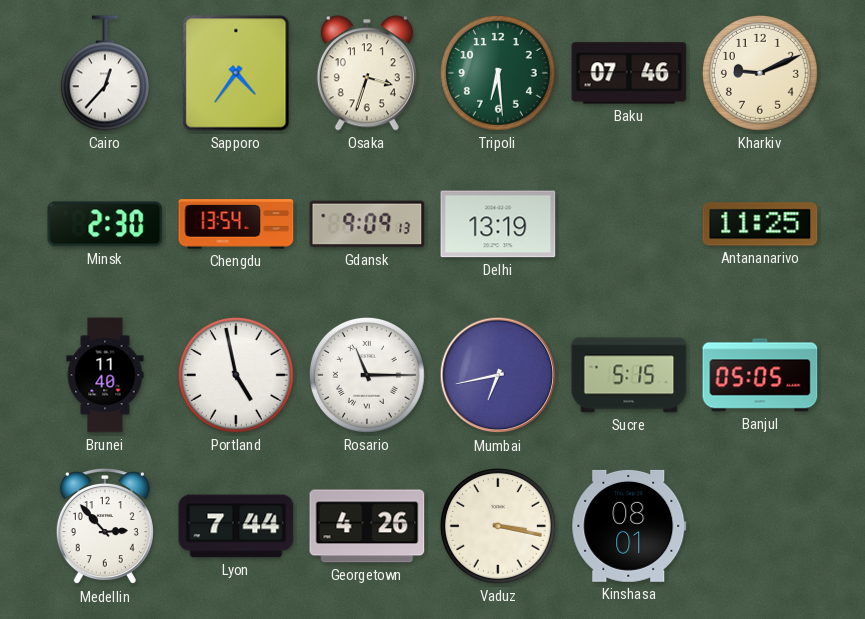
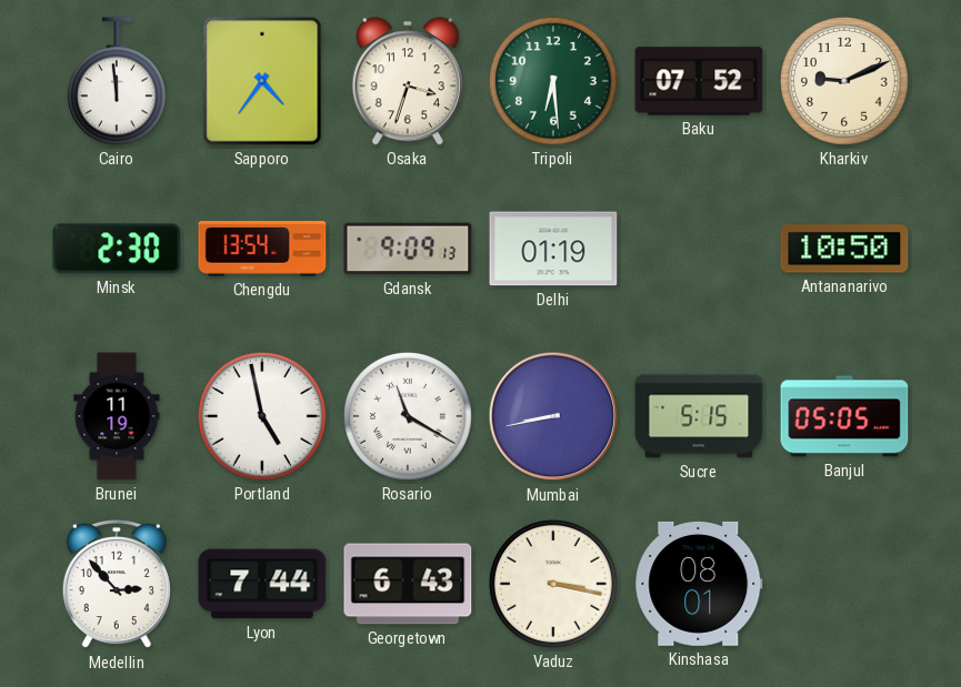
Cairo: 12:37 -> 11:59
Baku: 07:46 -> 07:52
Delhi: 13:19 -> 01:19
Antananarivo: 11:25 -> 10:50
Brunei: 11:40 -> 11:19
Rosario: 11:15 -> 11:20
Mumbai: 6:43 -> 8:43
Georgetown: 4:26 -> 6:43
